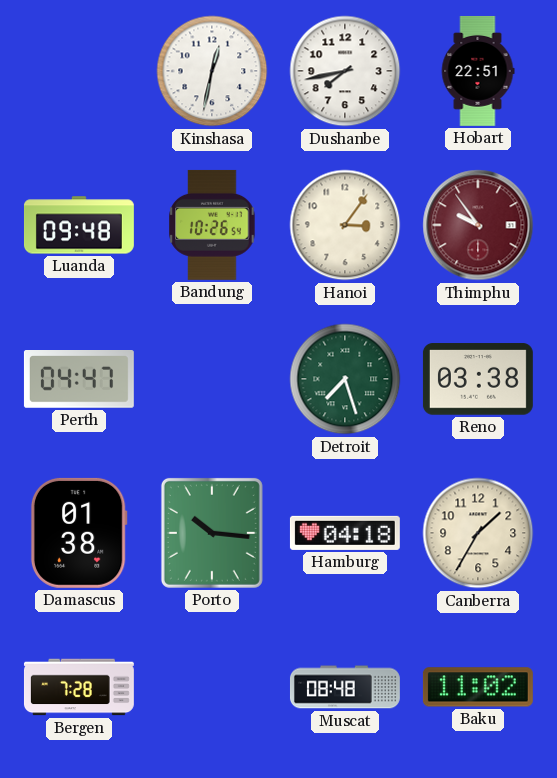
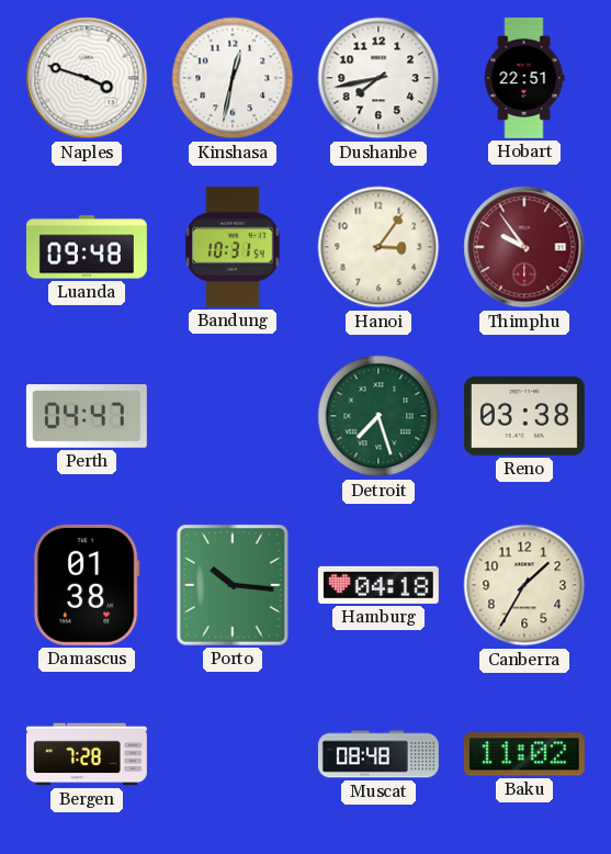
Naples: none -> 3:48
Bandung: 10:26 -> 10:31
